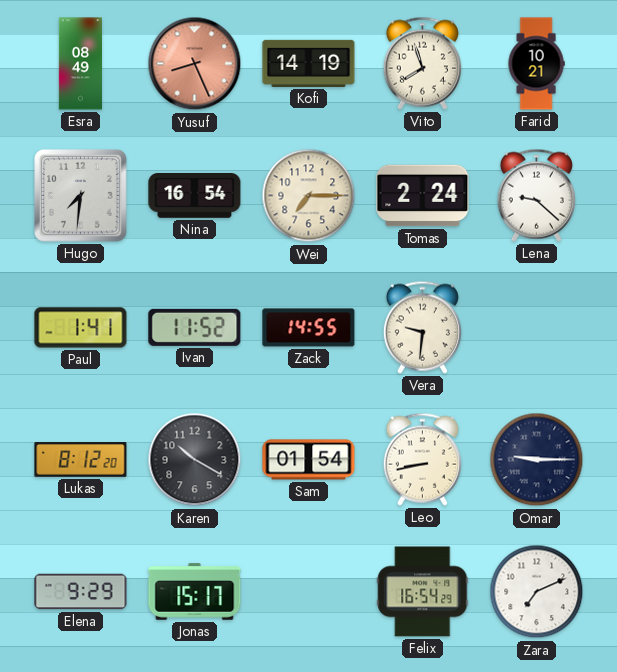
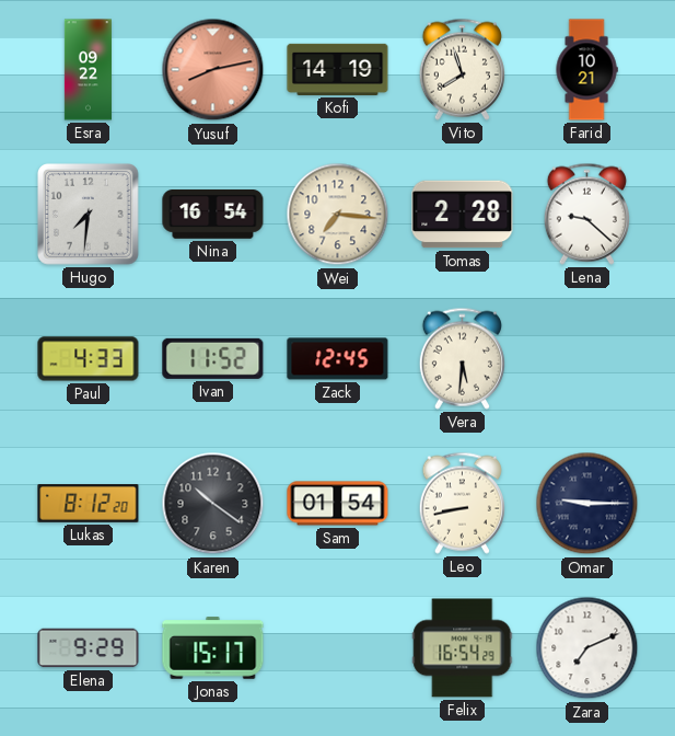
Esra: 08:49 -> 09:22
Yusuf: 8:26 -> 8:13
Wei: 7:15 -> 7:16
Tomas: 2:24 -> 2:28
Paul: 1:41 -> 4:33
Zack: 14:55 -> 12:45
Vera: 9:31 -> 5:31
Karen: 10:20 -> 10:21
